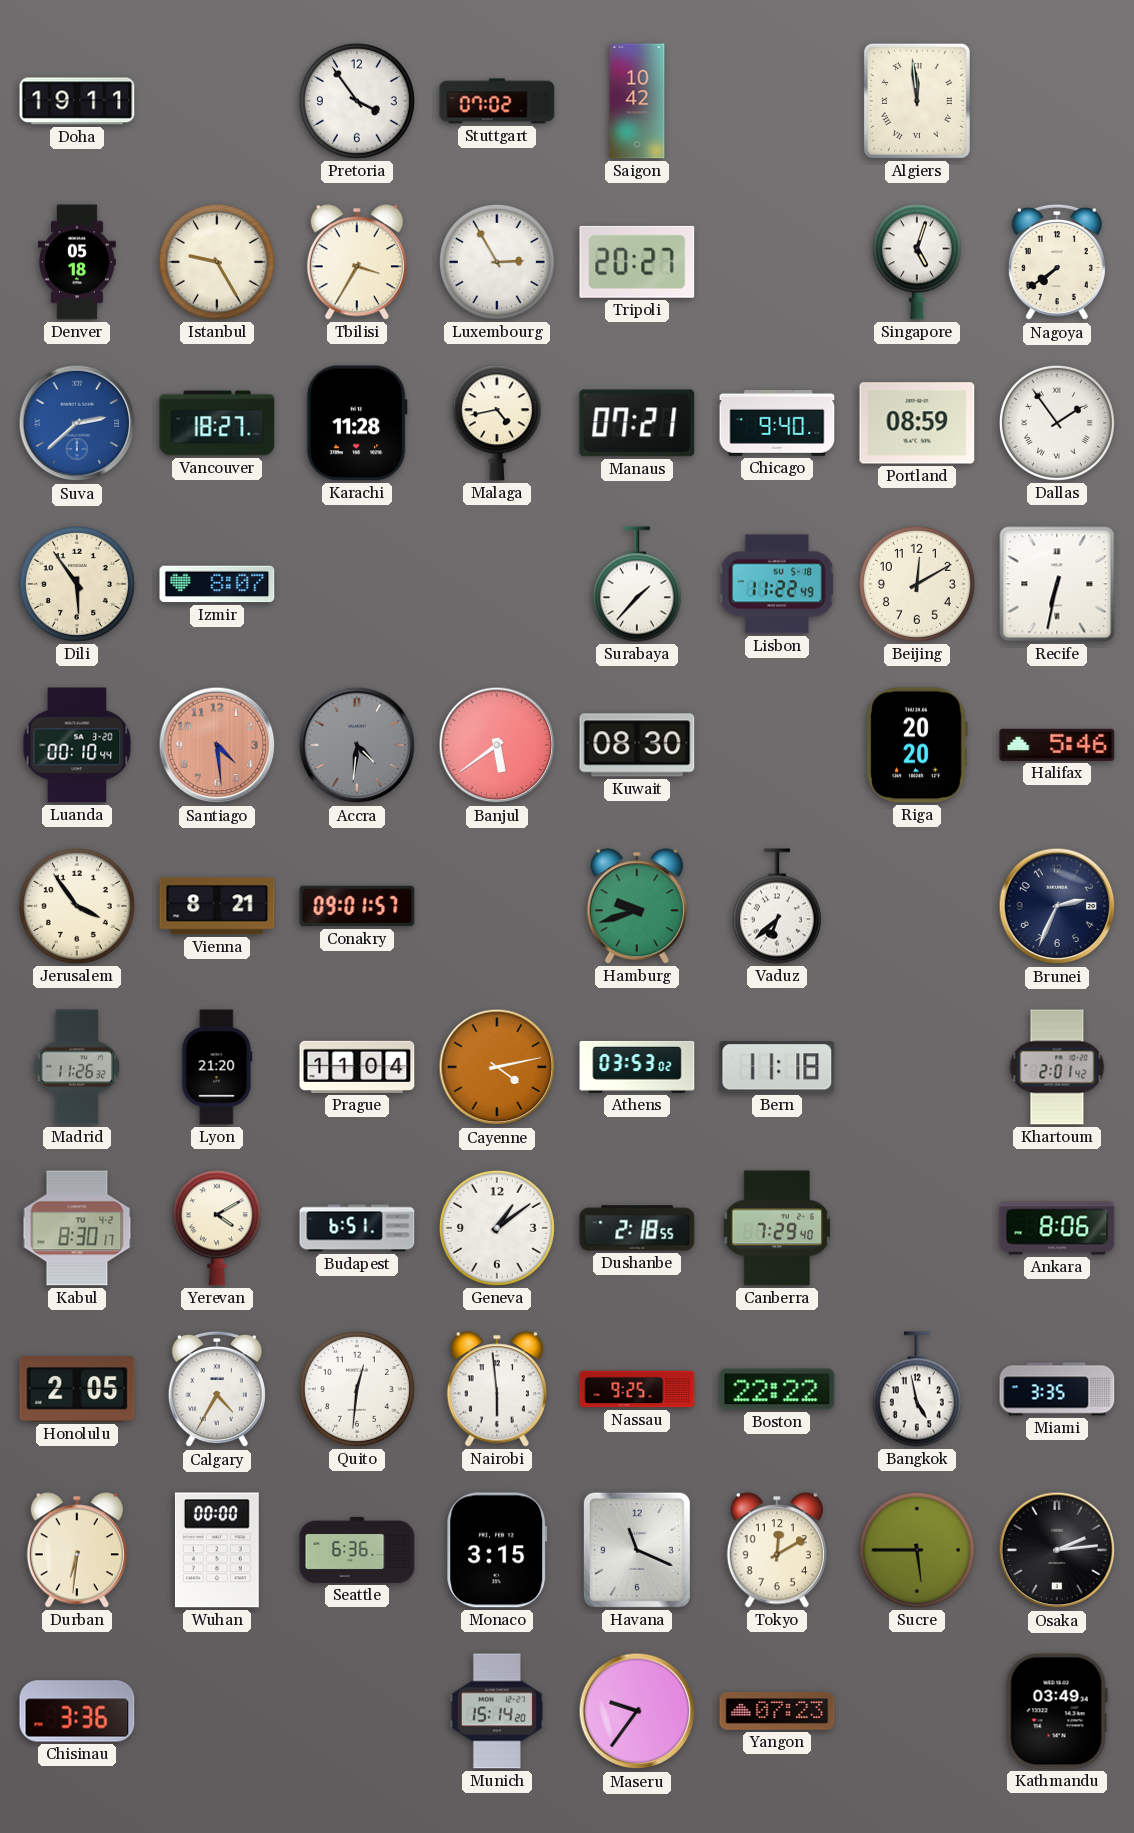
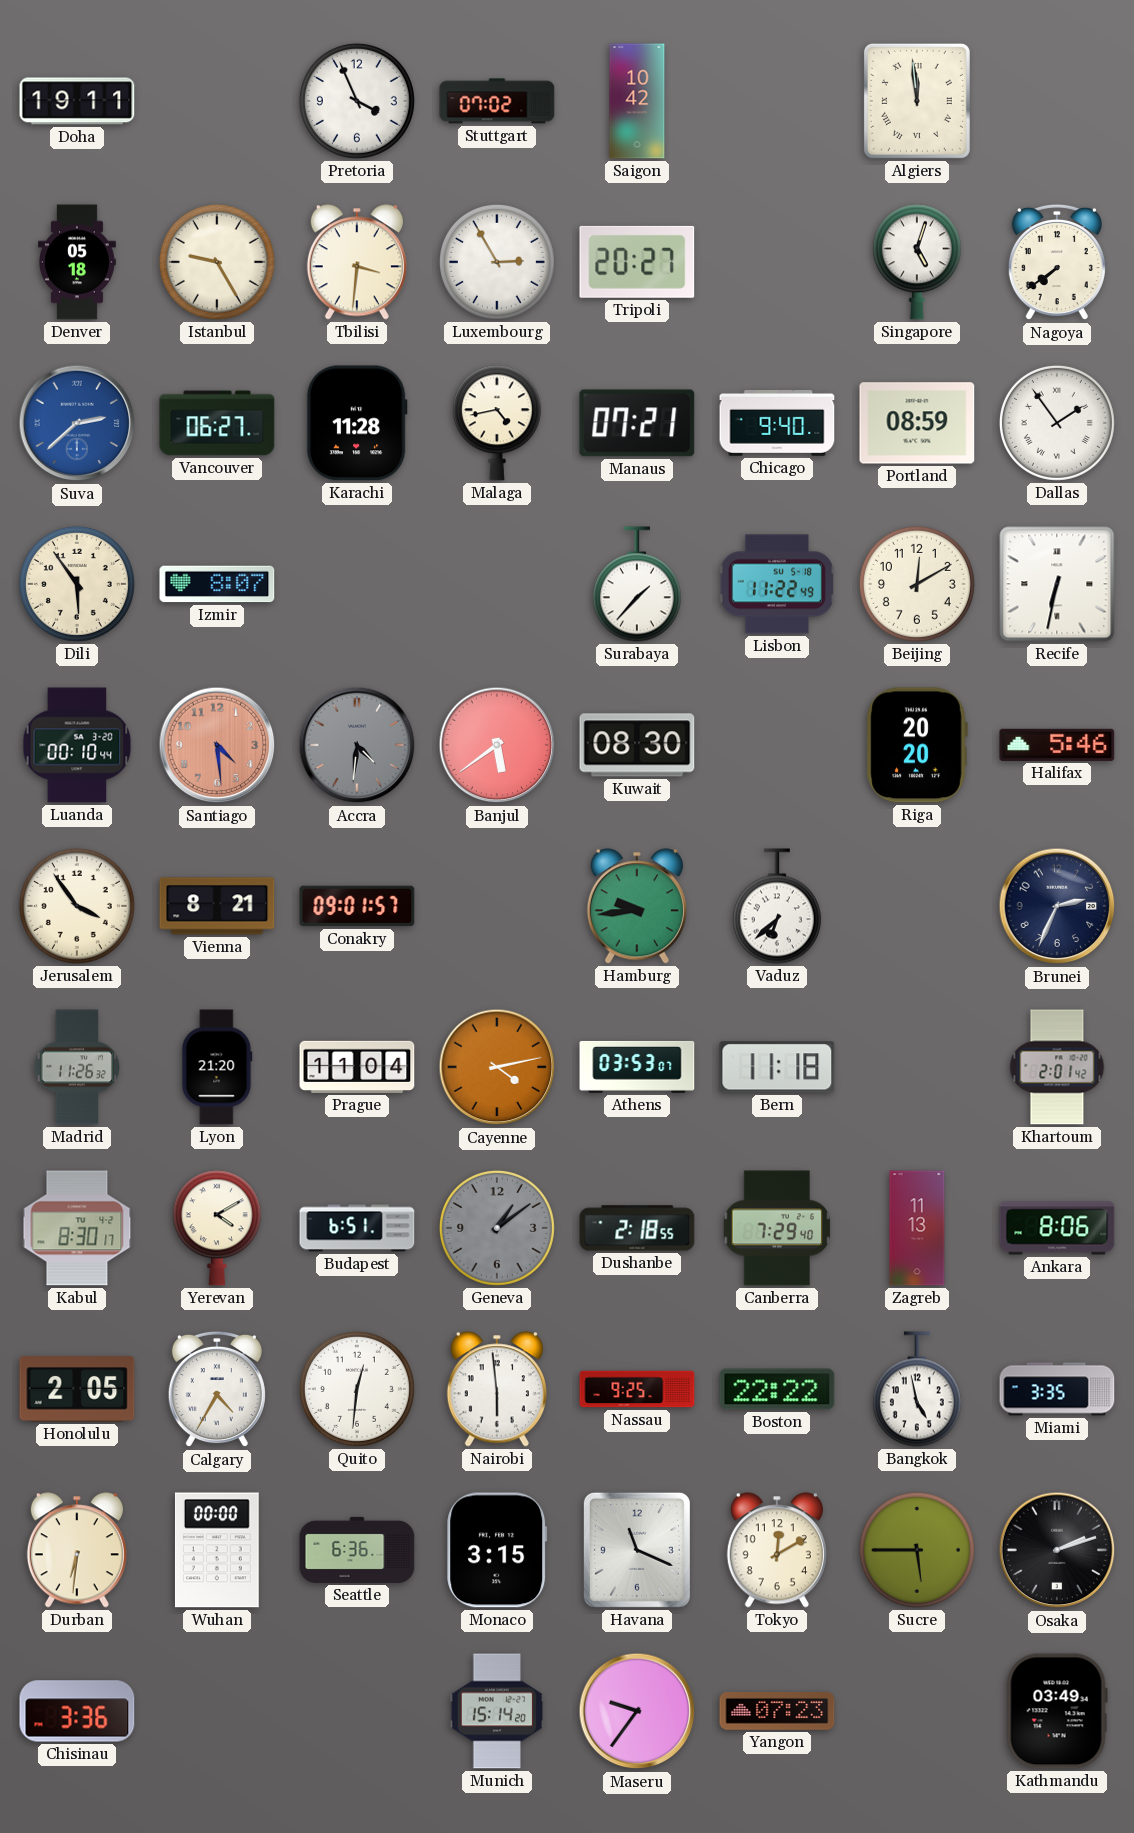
Pretoria: 3:54 -> 3:56
Tbilisi: 3:35 -> 3:31
Vancouver: 18:27 -> 06:27
Hamburg: 9:42 -> 9:44
Athens: 03:53:02 -> 03:53:07
Geneva dial: white -> grey
Zagreb: none -> 11:13
Osaka: 2:14 -> 2:12
